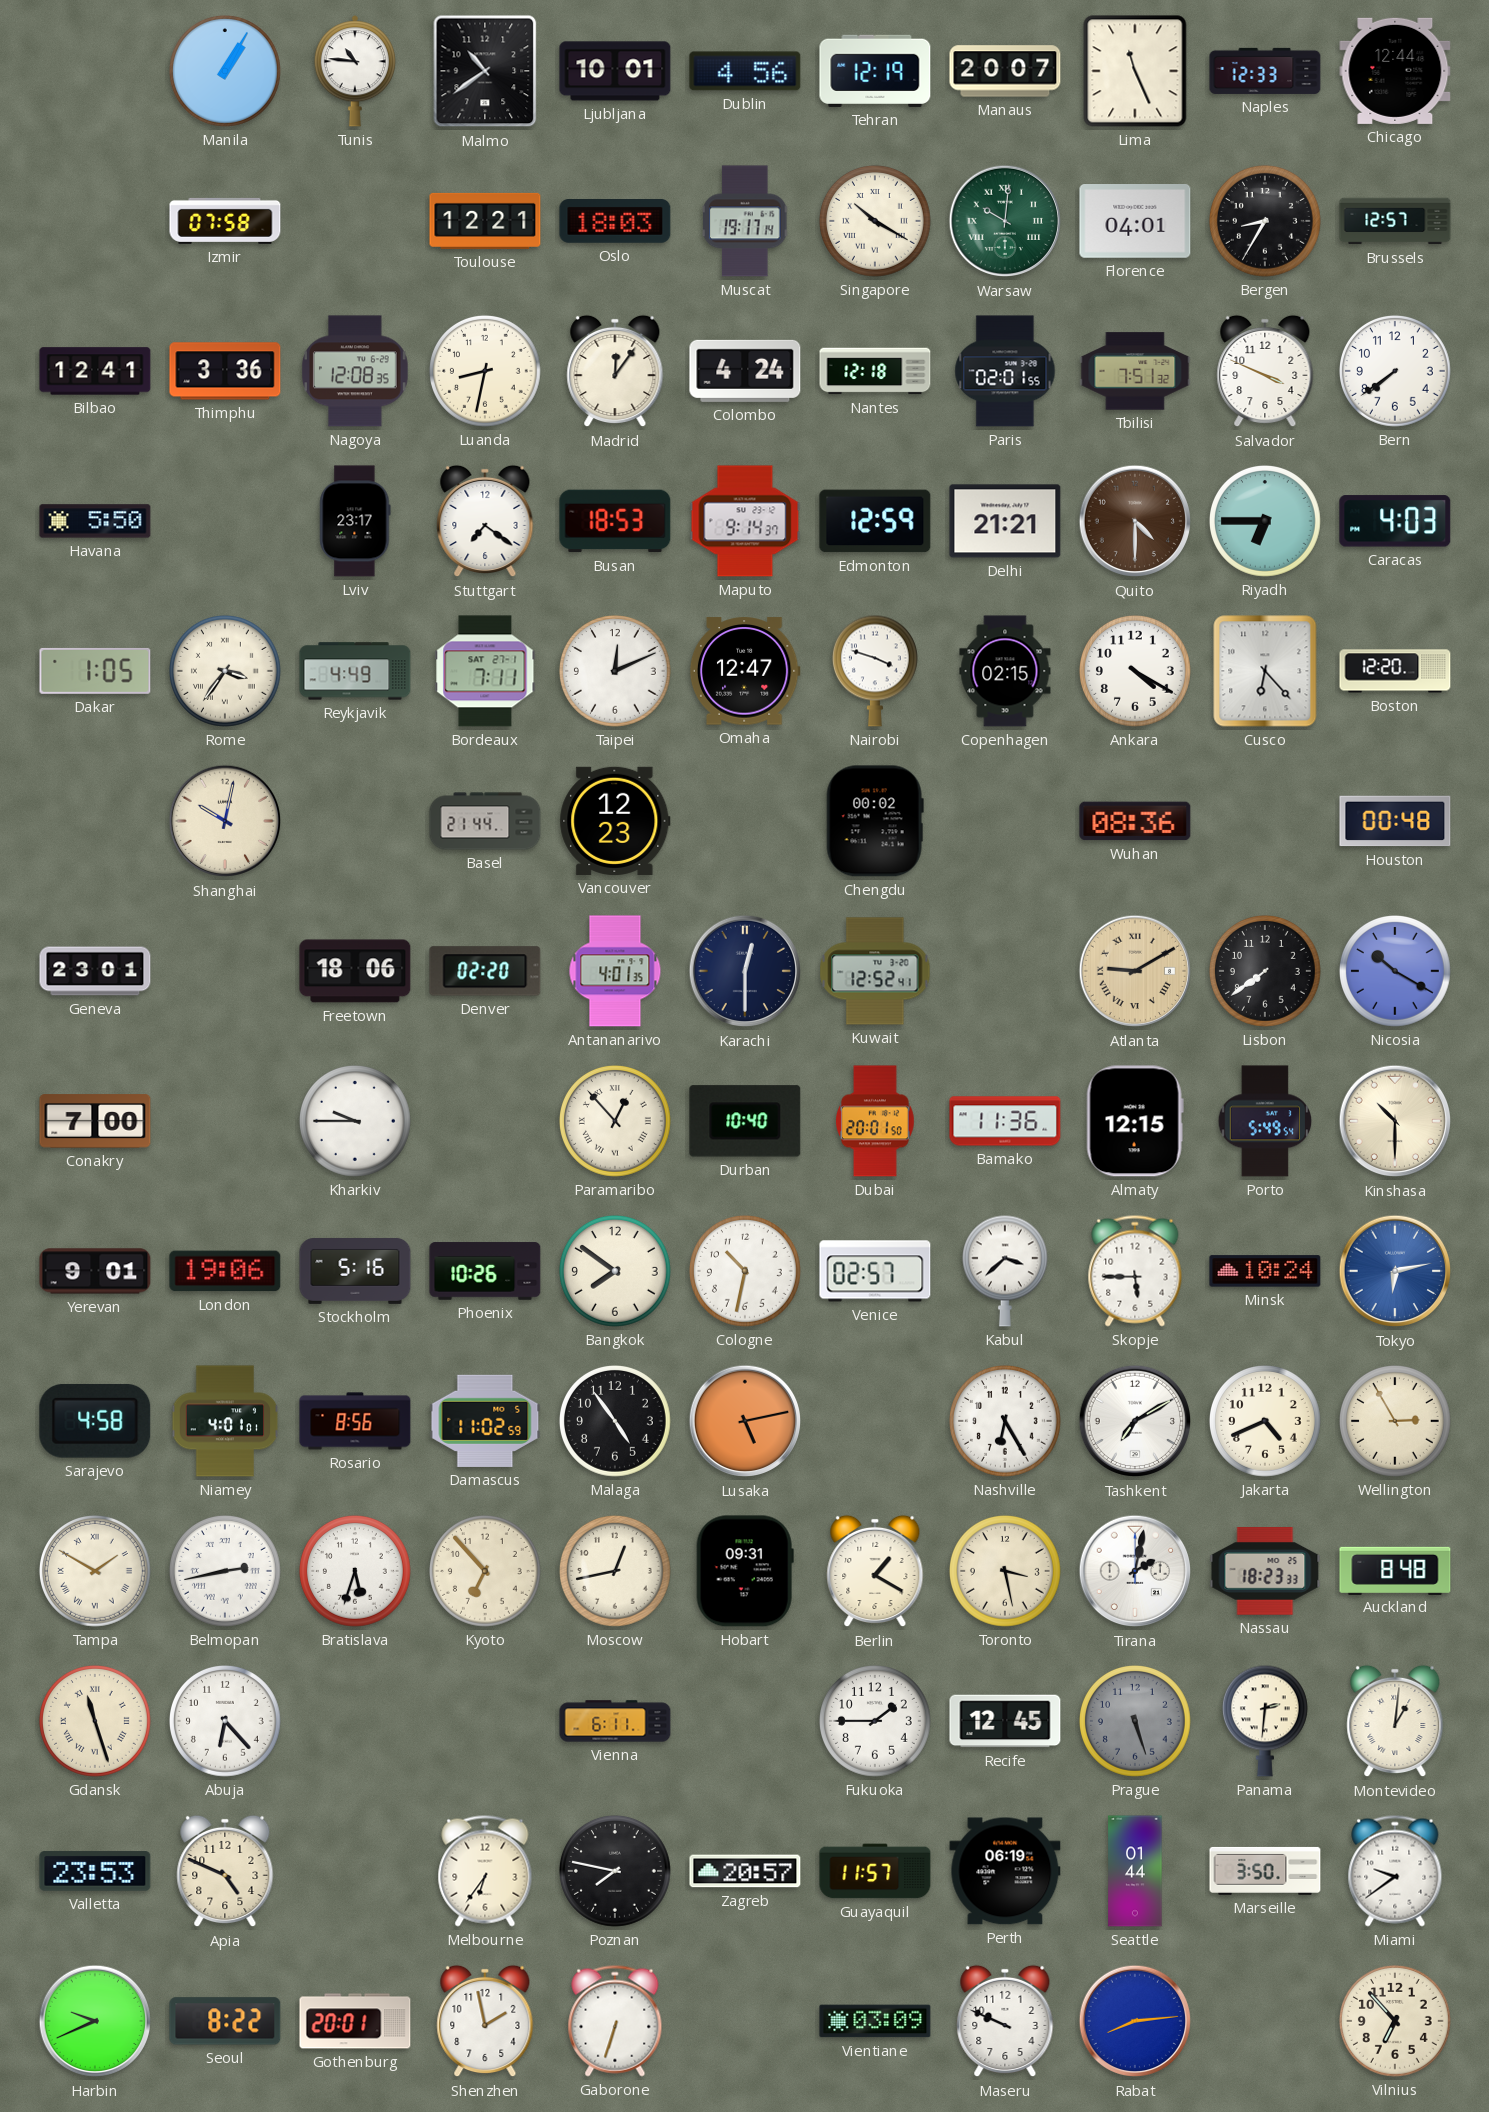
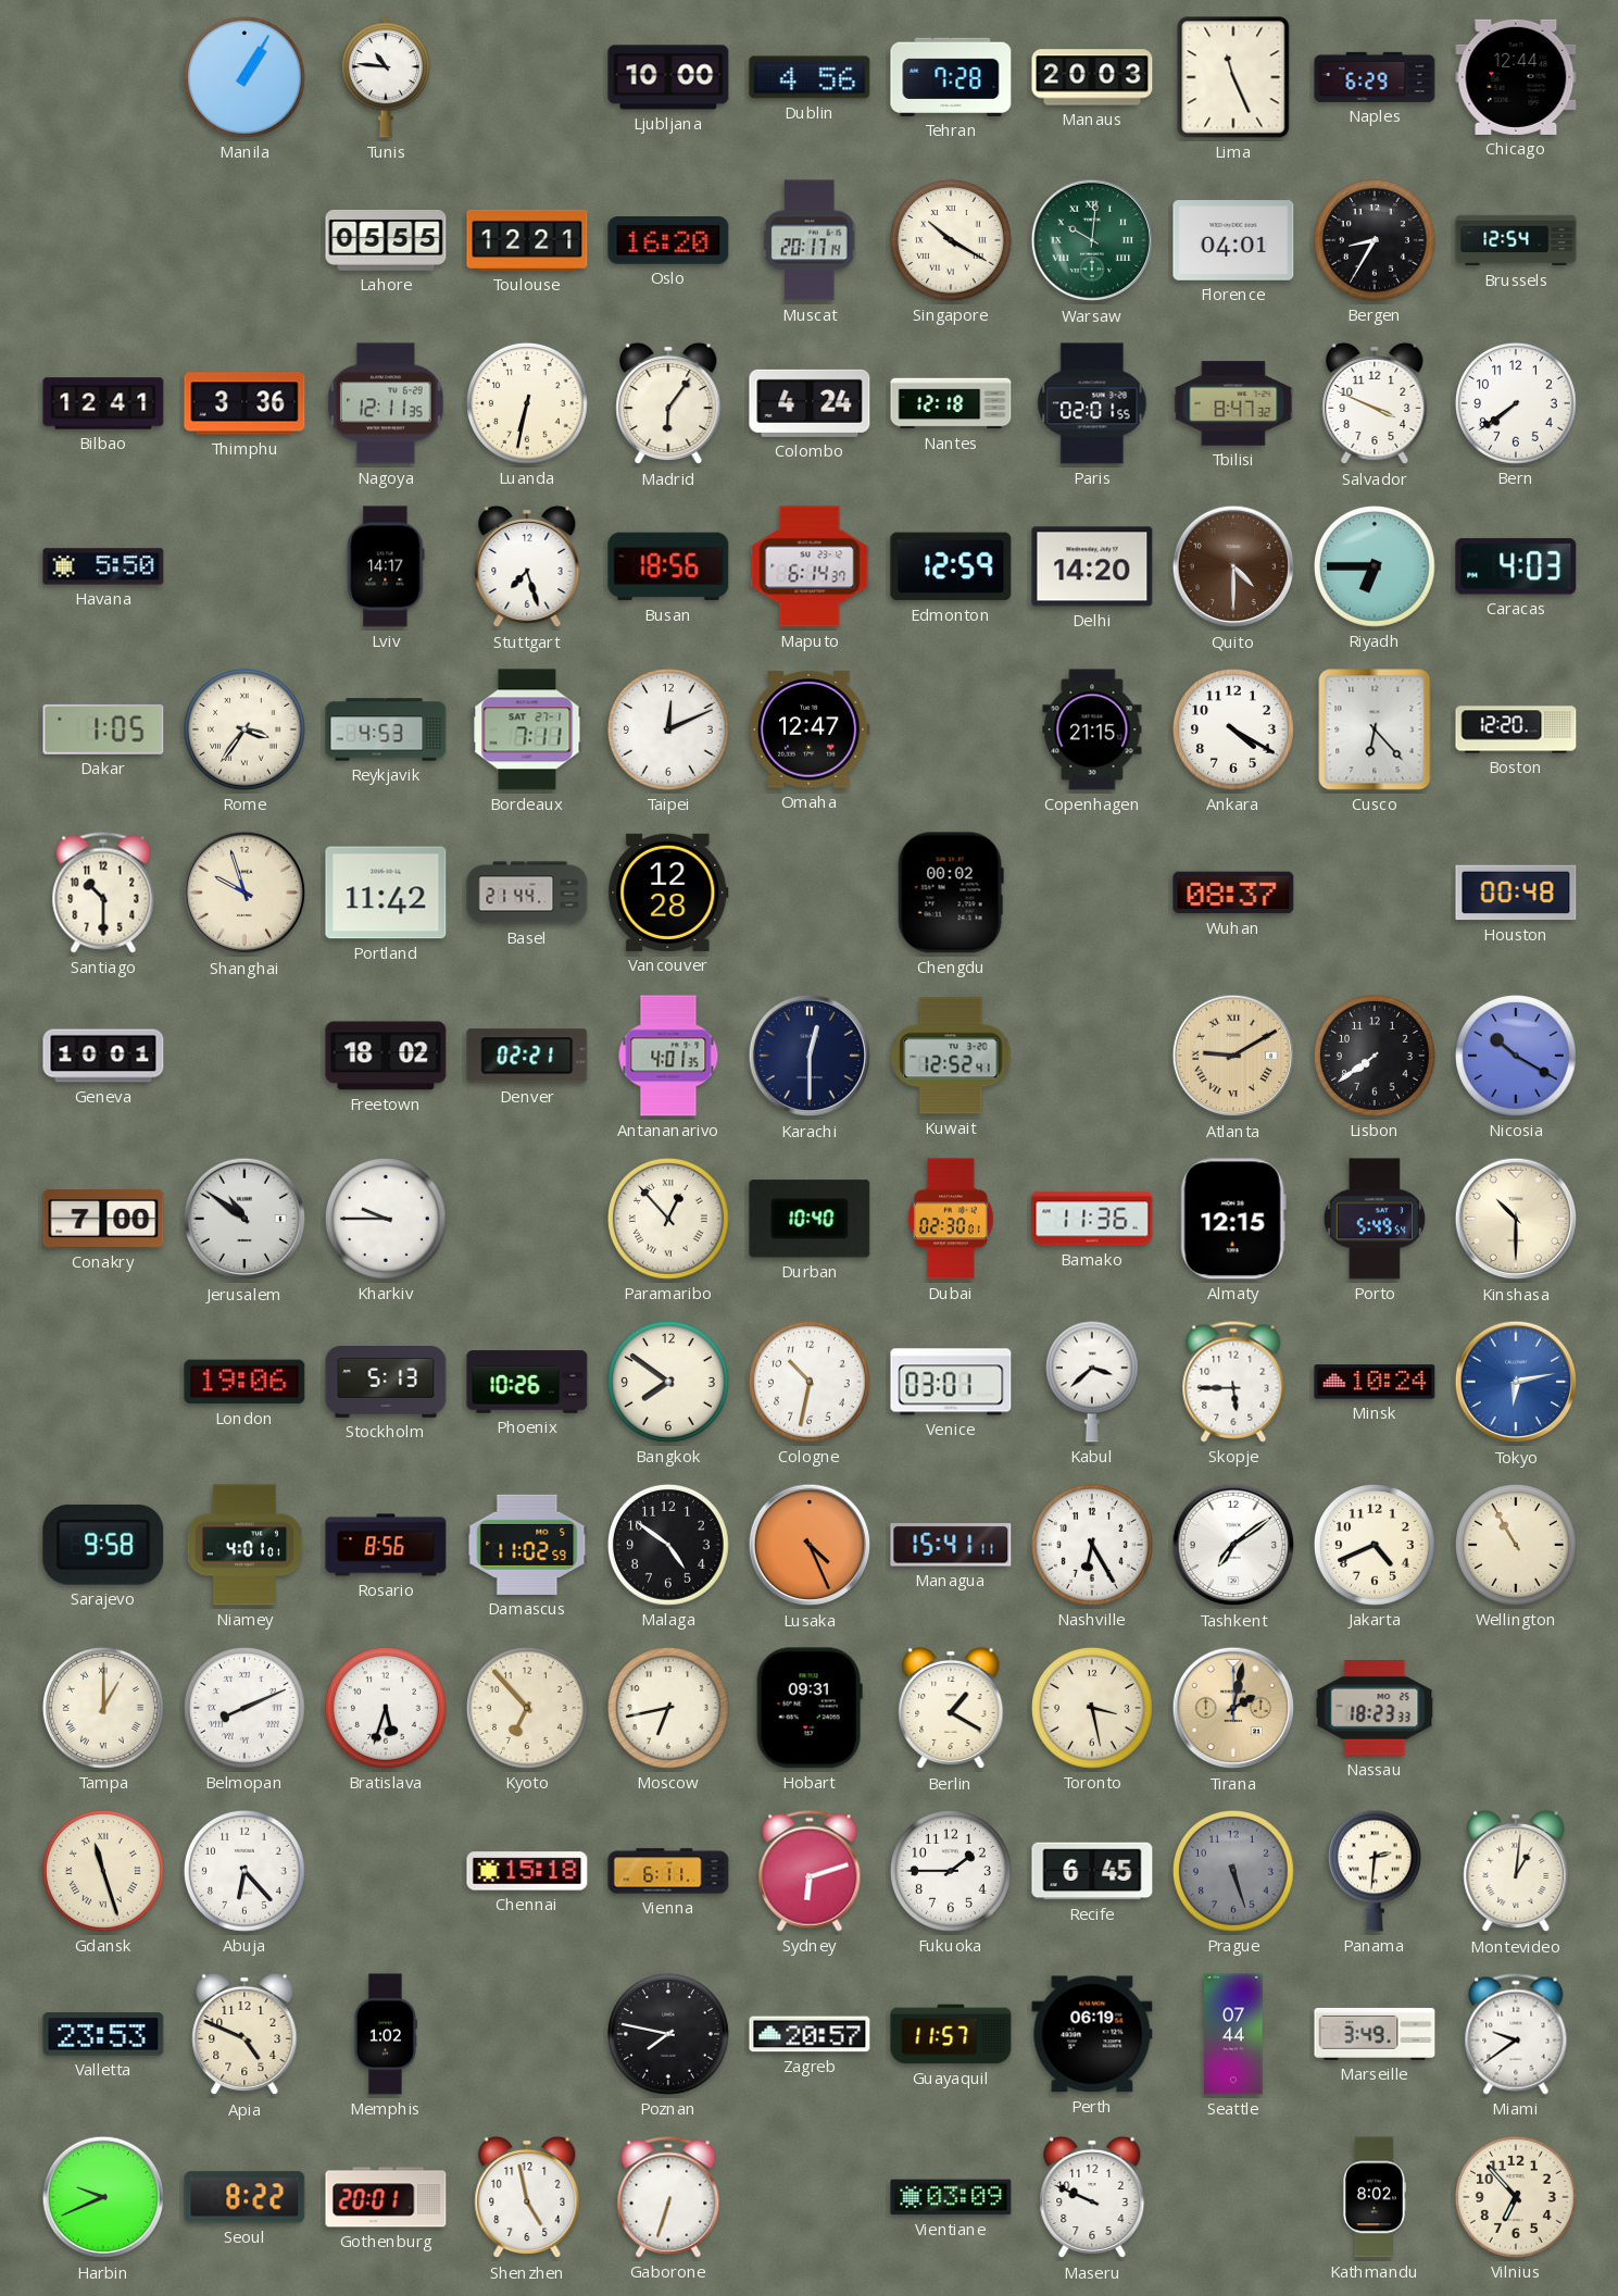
Malmo: 10:39 -> none
Ljubljana: 10:01 -> 10:00
Tehran: 12:19 -> 7:28
Manaus: 20:07 -> 20:03
Naples: 12:33 -> 6:29
Izmir: 07:58 -> none
Lahore: none -> 05:55
Oslo: 18:03 -> 16:20
Muscat: 19:17 -> 20:17
Brussels: 12:57 -> 12:54
Nagoya: 12:08 -> 12:11
Luanda: 8:32 -> 6:32
Madrid: 12:06 -> 6:06
Tbilisi: 7:51 -> 8:47
Lviv: 23:17 -> 14:17
Stuttgart: 7:21 -> 7:27
Busan: 18:53 -> 18:56
Maputo: 9:14 -> 6:14
Delhi: 21:21 -> 14:20
Reykjavik: 4:49 -> 4:53
Nairobi: 3:48 -> none
Copenhagen: 02:15 -> 21:15
Santiago: none -> 10:30
Shanghai: 10:02 -> 9:57
Portland: none -> 11:42
Vancouver: 12:23 -> 12:28
Wuhan: 08:36 -> 08:37
Geneva: 23:01 -> 10:01
Freetown: 18:06 -> 18:02
Denver: 02:20 -> 02:21
Jerusalem: none -> 10:51
Dubai: 20:01 -> 02:30
Yerevan: 9:01 -> none
Stockholm: 5:16 -> 5:13
Venice: 02:57 -> 03:01
Sarajevo: 4:58 -> 9:58
Malaga: 4:54 -> 4:51
Lusaka: 5:13 -> 4:26
Managua: none -> 15:41
Tashkent: 7:10 -> 7:09
Wellington: 2:55 -> 10:55
Tampa: 1:50 -> 1:00
Belmopan: 2:43 -> 8:11
Moscow: 12:43 -> 6:43
Tirana dial: white -> champagne
Auckland: 8:48 -> none
Chennai: none -> 15:18
Sydney: none -> 6:12
Recife: 12:45 -> 6:45
Memphis: none -> 1:02
Melbourne: 6:36 -> none
Seattle: 01:44 -> 07:44
Marseille: 3:50 -> 3:49
Shenzhen: 1:58 -> 4:58
Rabat: 8:14 -> none
Kathmandu: none -> 8:02
